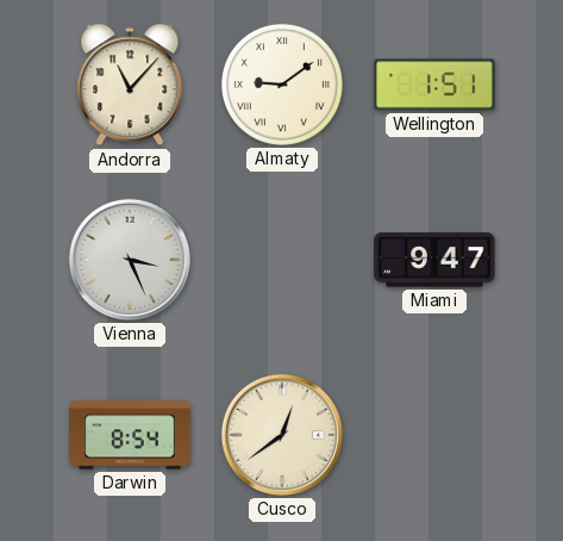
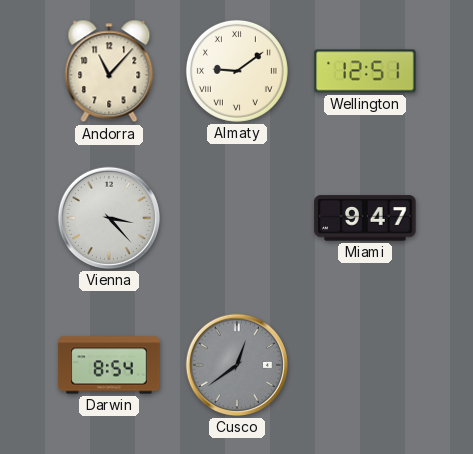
Wellington: 1:51 -> 12:51
Vienna: 3:26 -> 3:23
Cusco dial: cream -> grey
